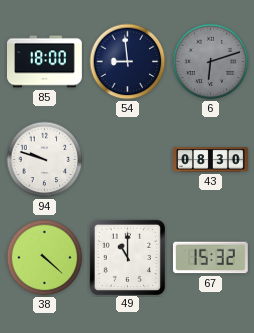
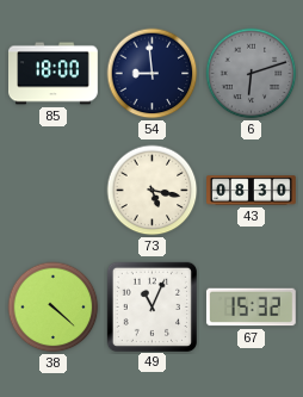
94: 9:48 -> none
73: none -> 5:17
49: 11:00 -> 11:04
